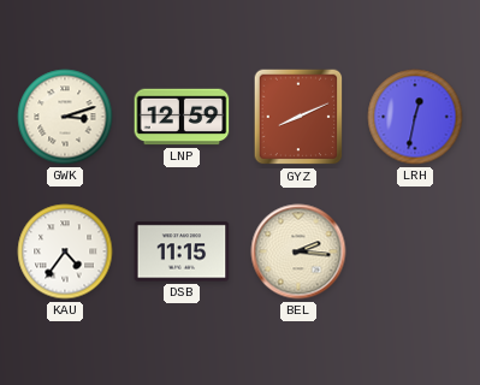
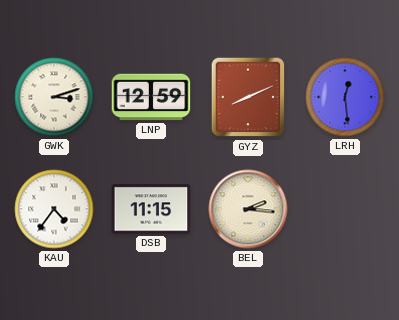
LRH: 12:32 -> 12:29
